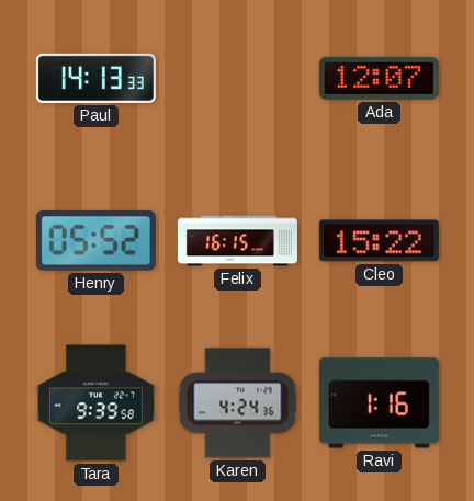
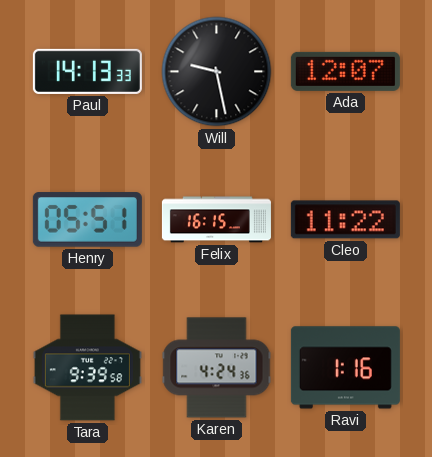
Will: none -> 9:28
Henry: 05:52 -> 05:51
Cleo: 15:22 -> 11:22
